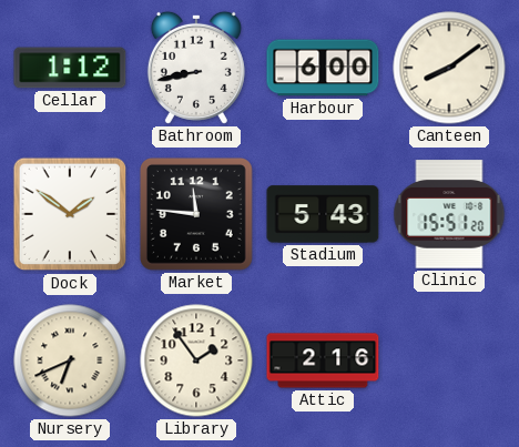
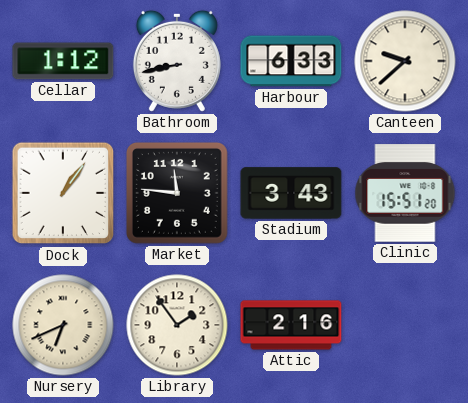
Harbour: 6:00 -> 6:33
Canteen: 8:09 -> 9:38
Dock: 1:51 -> 1:06
Stadium: 5:43 -> 3:43
